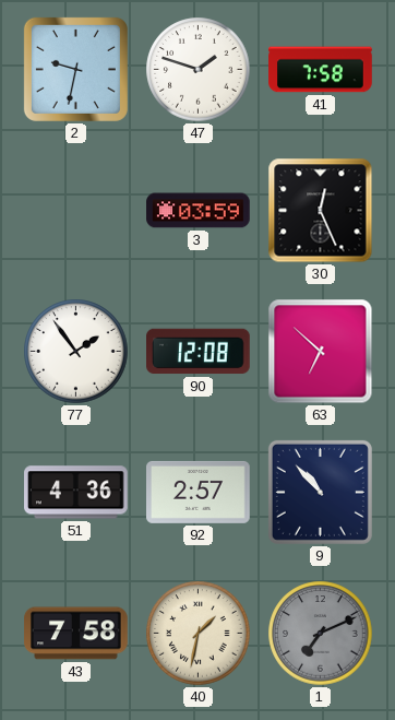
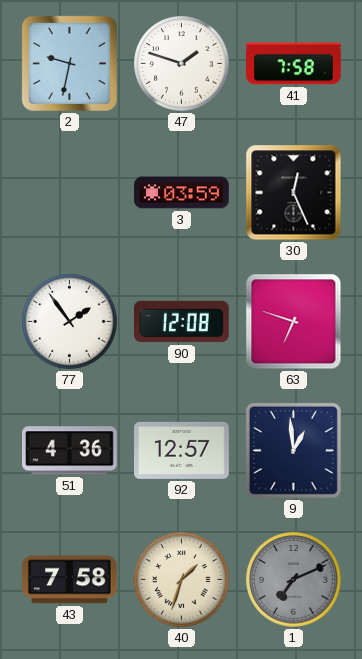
63: 6:52 -> 6:48
92: 2:57 -> 12:57
9: 10:53 -> 12:59
40: 1:32 -> 1:33
